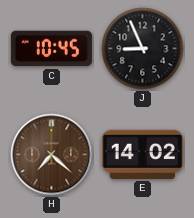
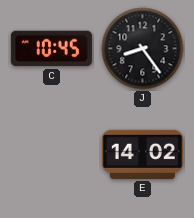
J: 8:56 -> 8:24
H: 7:22 -> none
